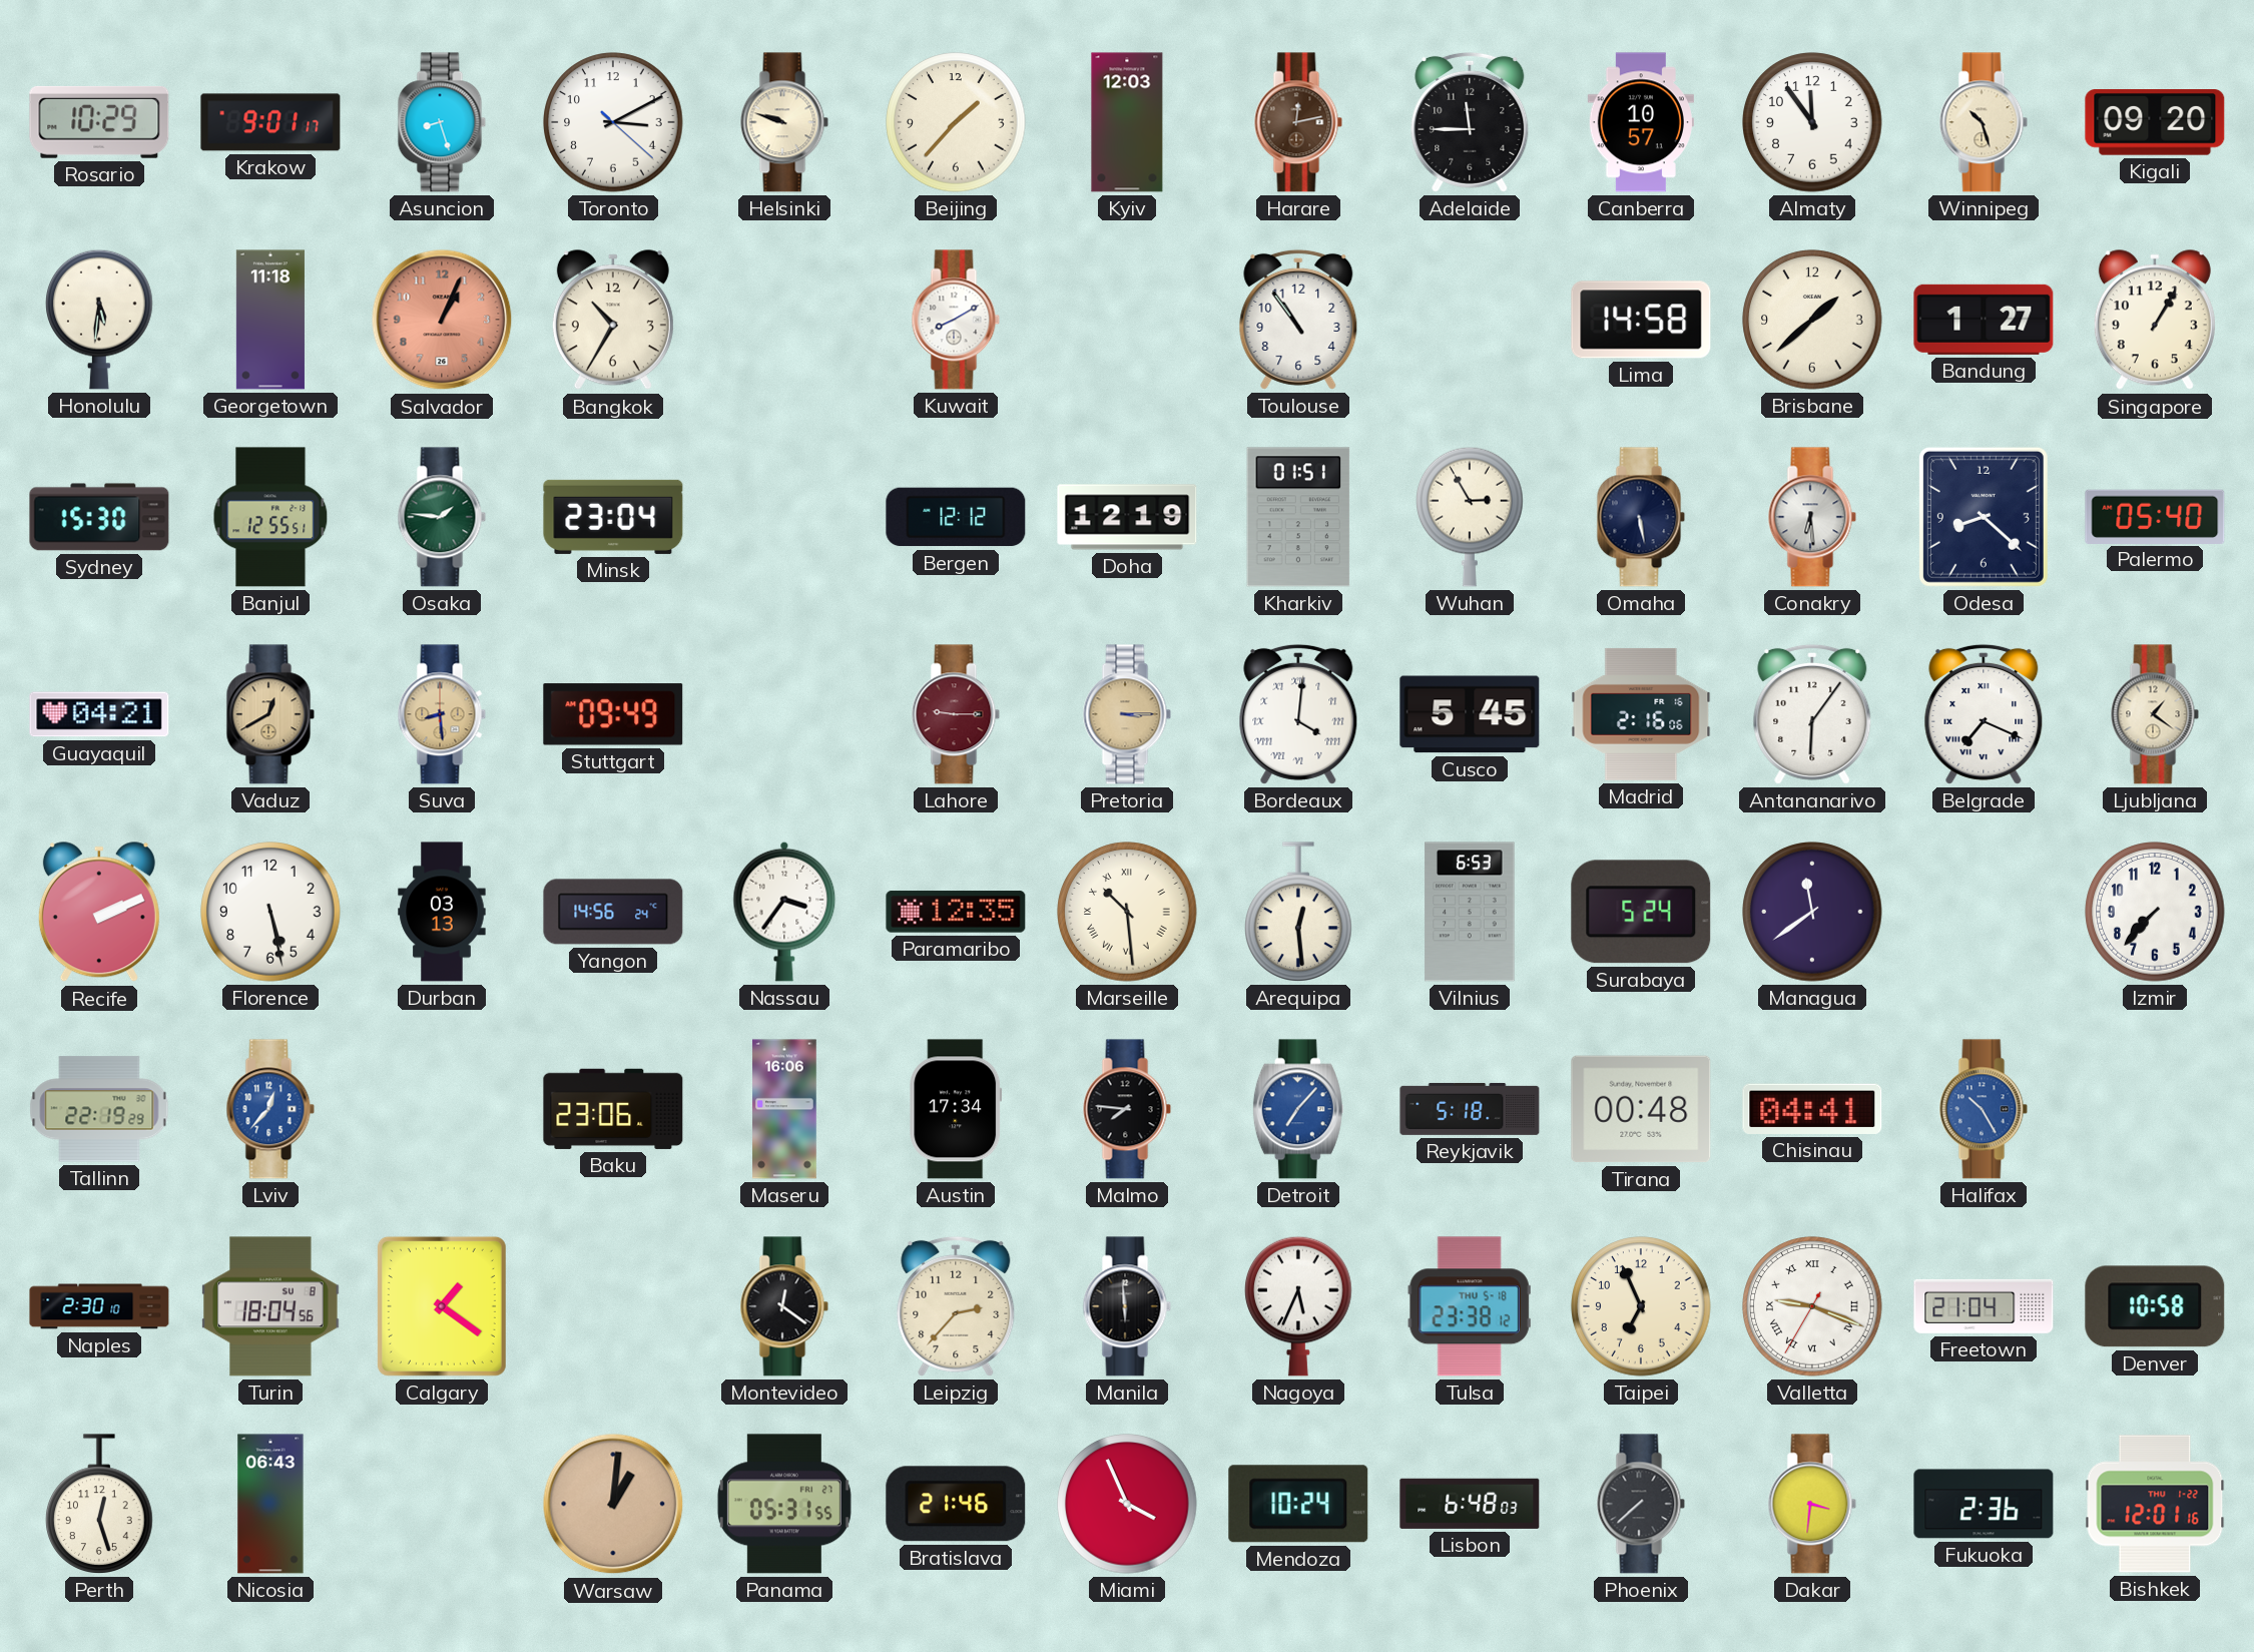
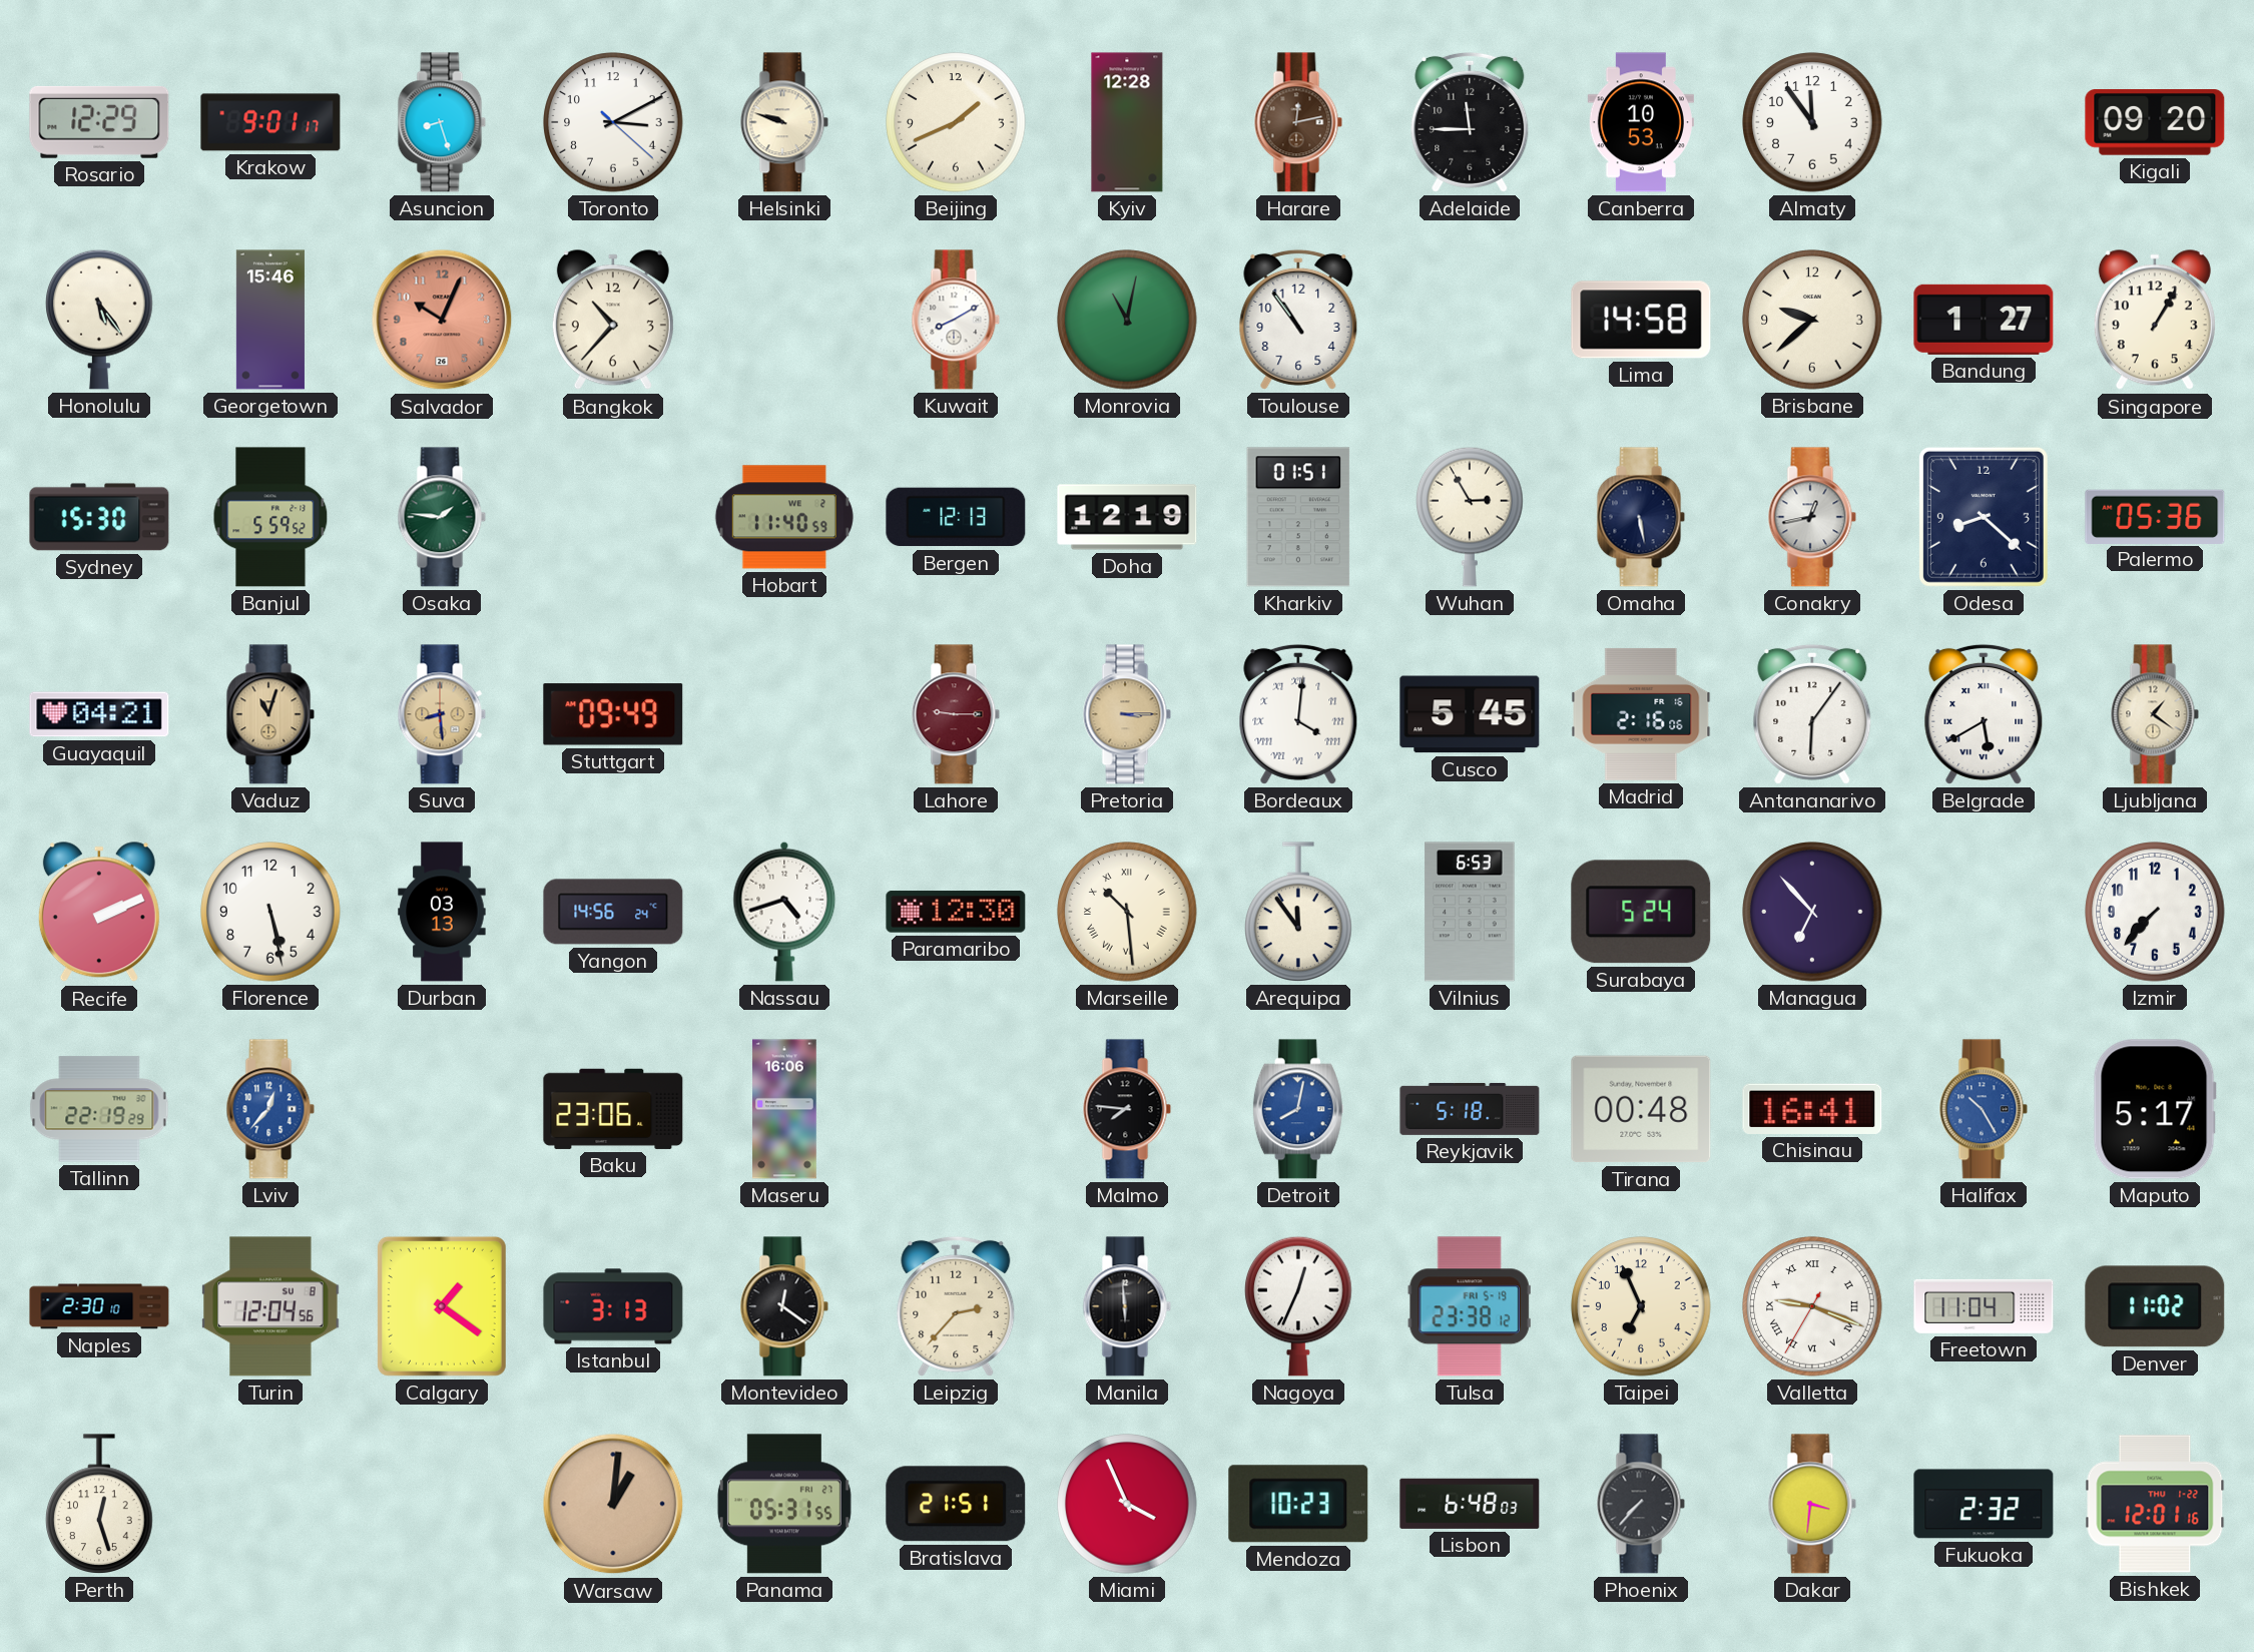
Rosario: 10:29 -> 12:29
Beijing: 1:37 -> 1:41
Kyiv: 12:03 -> 12:28
Canberra: 10:57 -> 10:53
Winnipeg: 10:27 -> none
Honolulu: 5:31 -> 5:24
Georgetown: 11:18 -> 15:46
Salvador: 1:04 -> 10:04
Bangkok: 10:35 -> 10:37
Monrovia: none -> 11:02
Brisbane: 1:38 -> 9:38
Banjul: 12:55 -> 5:59
Minsk: 23:04 -> none
Hobart: none -> 11:40
Bergen: 12:12 -> 12:13
Conakry: 6:29 -> 12:43
Palermo: 05:40 -> 05:36
Vaduz: 12:40 -> 11:03
Belgrade: 7:19 -> 5:40
Nassau: 3:36 -> 4:42
Paramaribo: 12:35 -> 12:30
Arequipa: 12:29 -> 11:54
Managua: 11:39 -> 6:53
Austin: 17:34 -> none
Detroit: 7:07 -> 8:02
Chisinau: 04:41 -> 16:41
Maputo: none -> 5:17
Turin: 18:04 -> 12:04
Istanbul: none -> 3:13
Nagoya: 5:34 -> 12:34
Tulsa date: THU 5-18 -> FRI 5-19
Freetown: 21:04 -> 11:04
Denver: 10:58 -> 11:02
Nicosia: 06:43 -> none
Bratislava: 21:46 -> 21:51
Mendoza: 10:24 -> 10:23
Phoenix: 7:38 -> 7:37
Fukuoka: 2:36 -> 2:32
